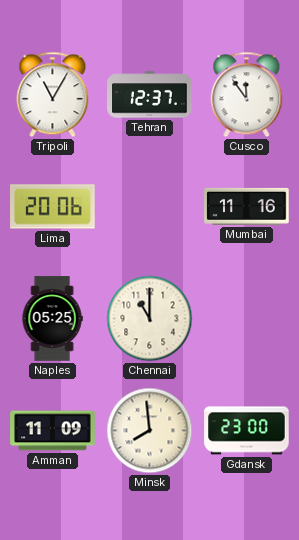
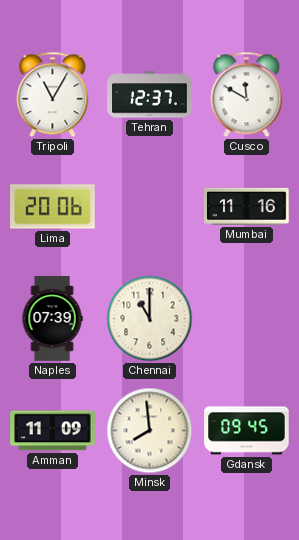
Cusco: 11:54 -> 11:50
Naples: 05:25 -> 07:39
Gdansk: 23:00 -> 09:45
